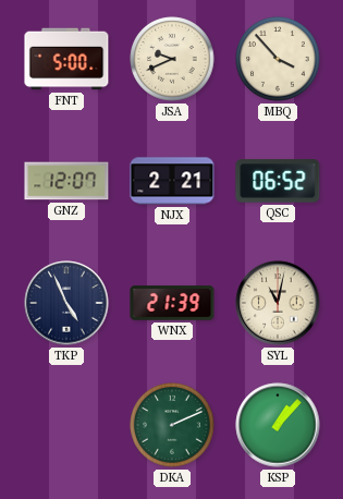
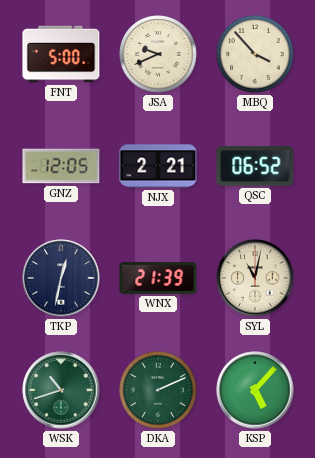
GNZ: 12:07 -> 12:05
TKP: 4:56 -> 12:32
WSK: none -> 10:42
KSP: 1:07 -> 5:07
